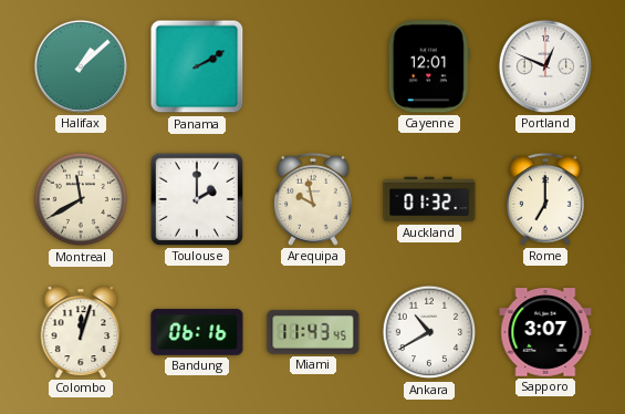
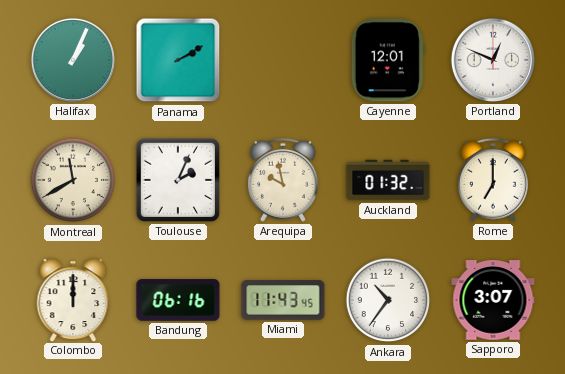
Halifax: 1:08 -> 1:04
Toulouse: 2:00 -> 2:04
Colombo: 12:03 -> 12:00
Ankara: 10:40 -> 10:36
